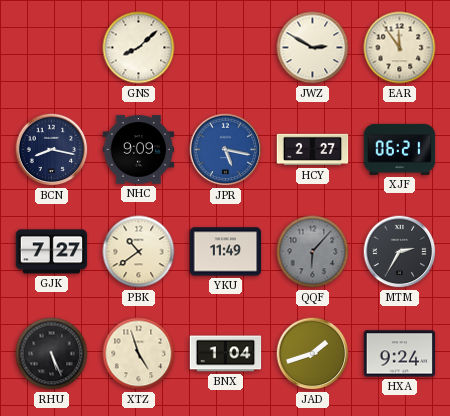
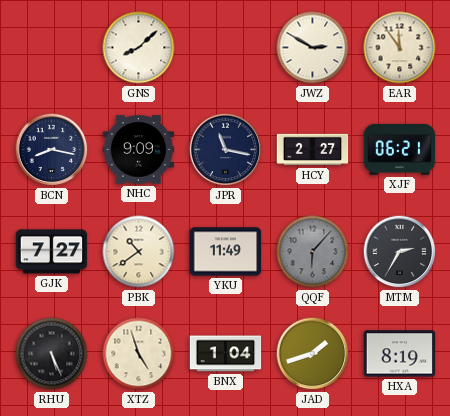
JPR: 5:17 -> 11:17
JPR dial: blue -> navy
HXA: 9:24 -> 8:19
